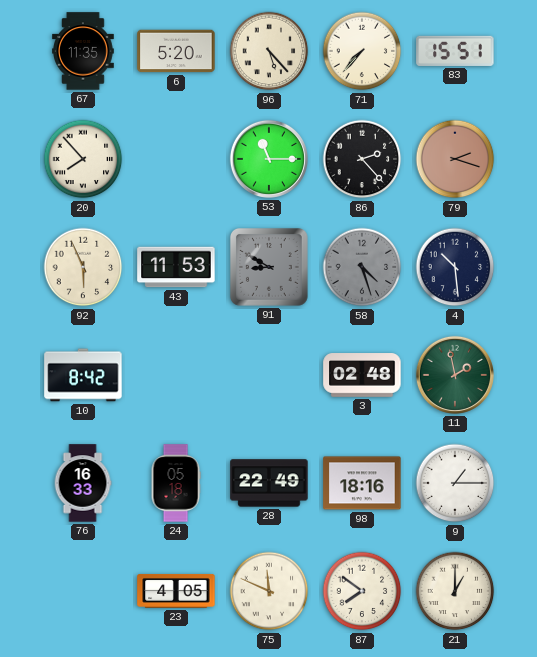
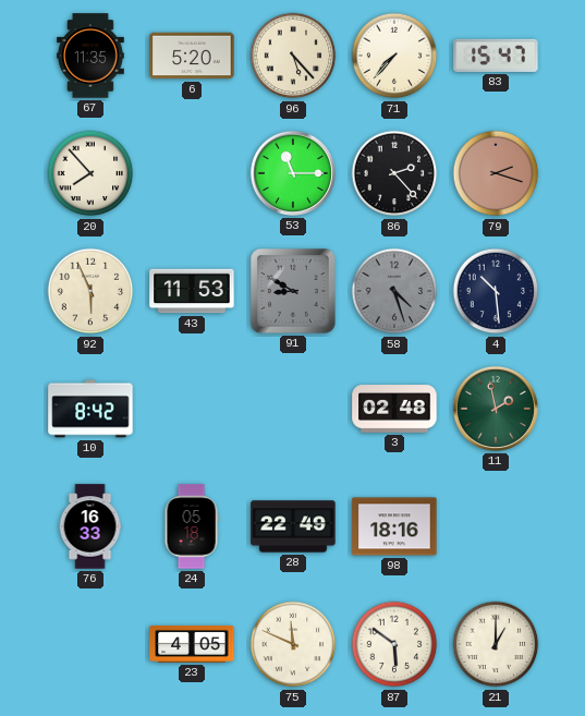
83: 15:51 -> 15:47
9: 1:15 -> none
87: 7:51 -> 5:51
